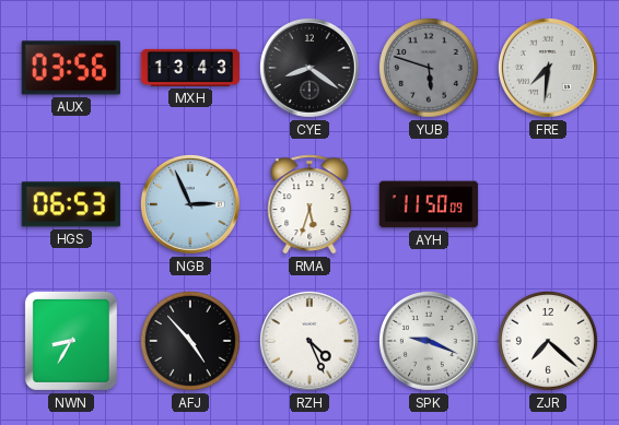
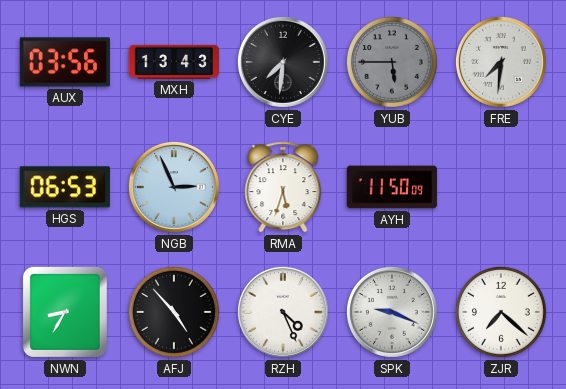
CYE: 8:21 -> 7:31
YUB: 5:48 -> 5:45
